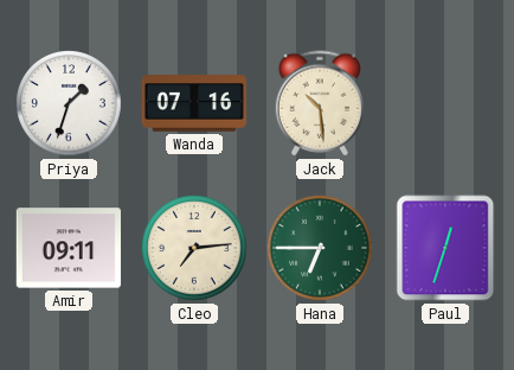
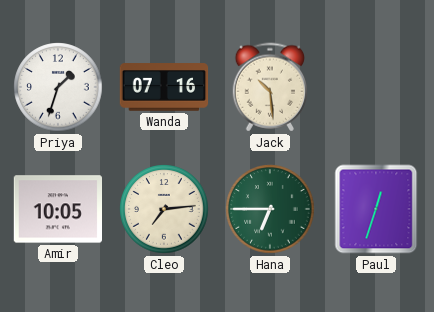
Amir: 09:11 -> 10:05
